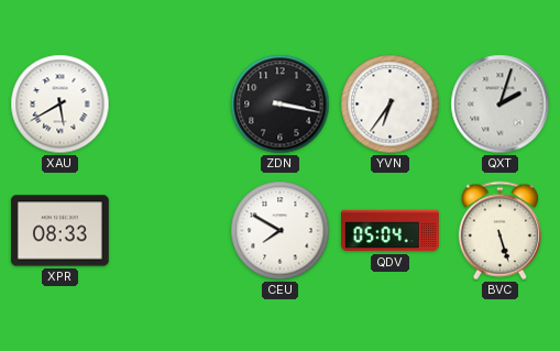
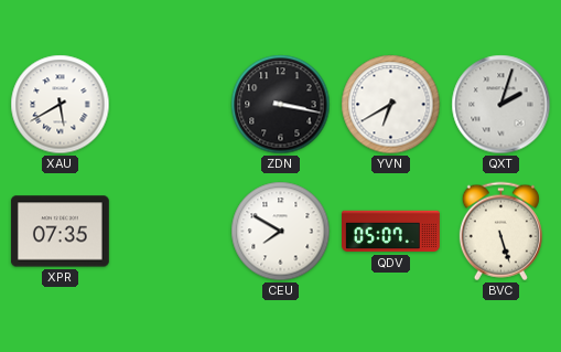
YVN: 6:36 -> 6:40
XPR: 08:33 -> 07:35
QDV: 05:04 -> 05:07
